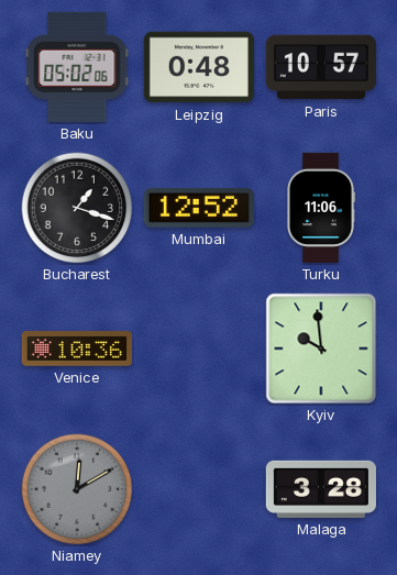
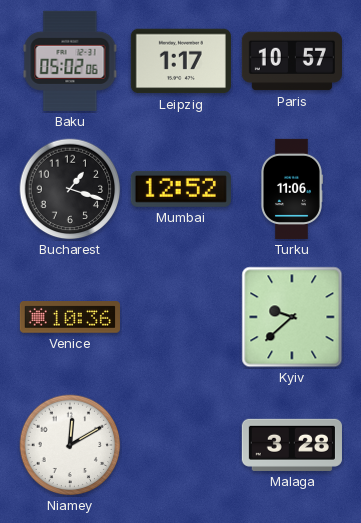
Leipzig: 0:48 -> 1:17
Kyiv: 9:59 -> 9:38
Niamey dial: grey -> white
